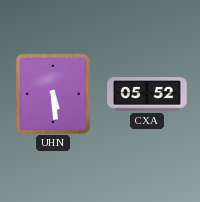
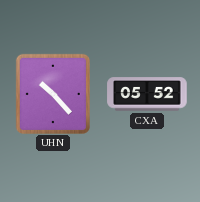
UHN: 5:29 -> 10:23
